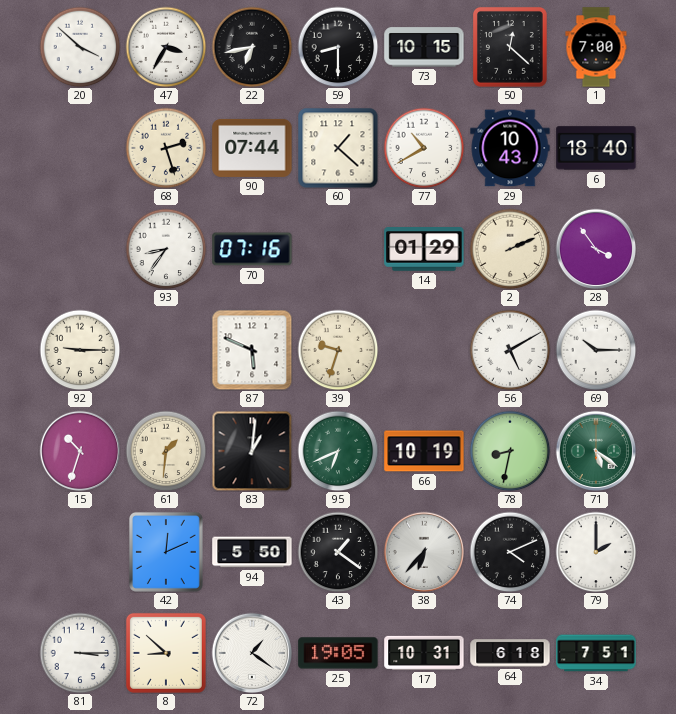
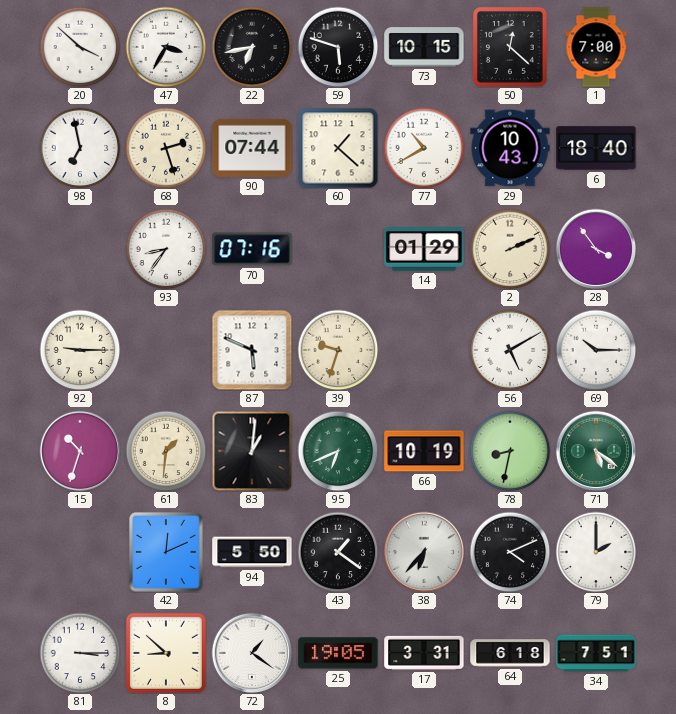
59: 8:30 -> 5:48
98: none -> 6:58
17: 10:31 -> 3:31
